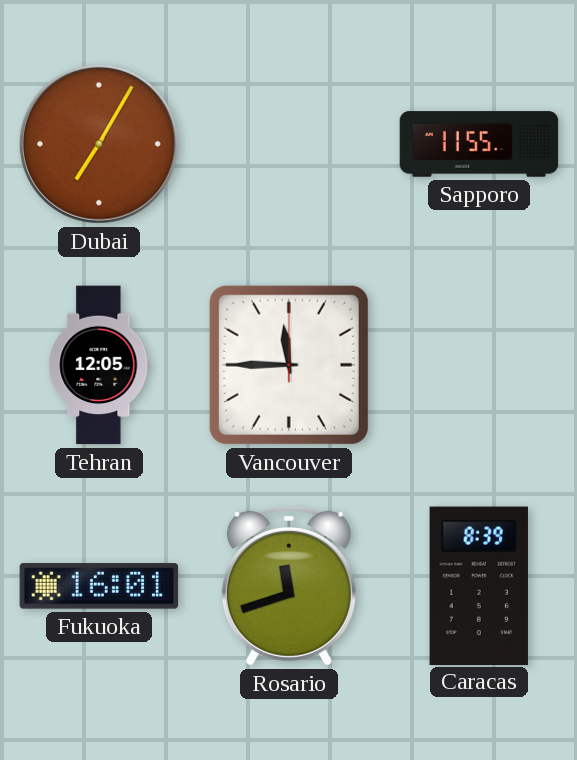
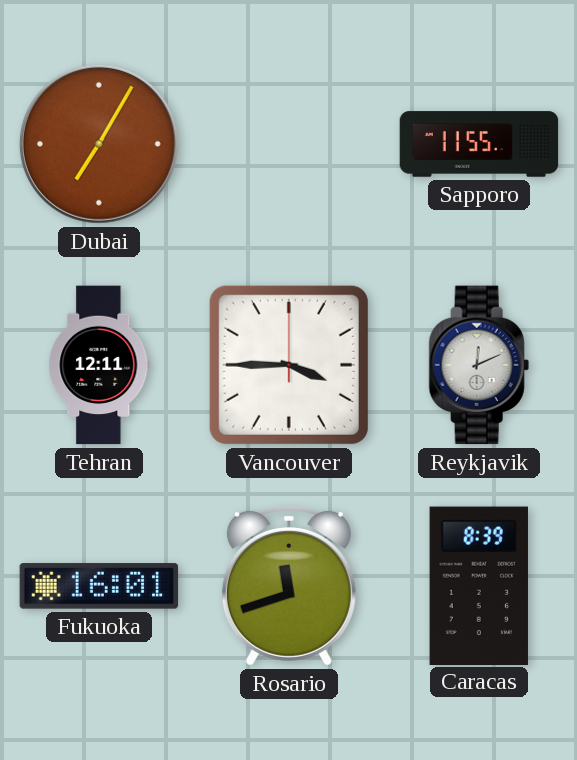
Tehran: 12:05 -> 12:11
Vancouver: 11:45 -> 3:45
Reykjavik: none -> 12:11
